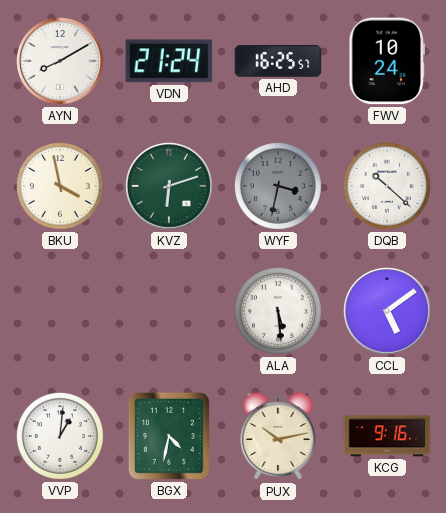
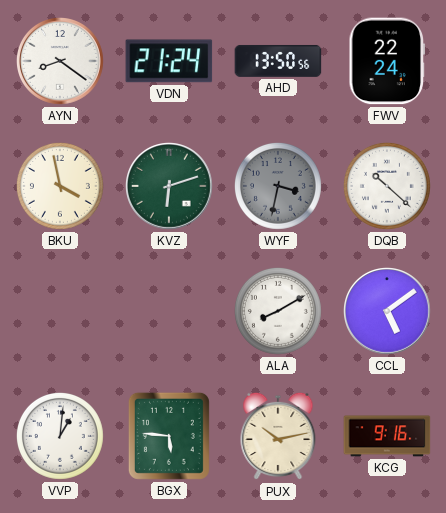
AYN: 8:10 -> 8:21
AHD: 16:25 -> 13:50
FWV: 10:24 -> 22:24
ALA: 5:29 -> 8:10
BGX: 4:32 -> 5:46
